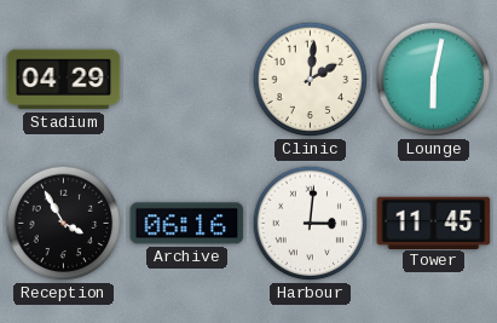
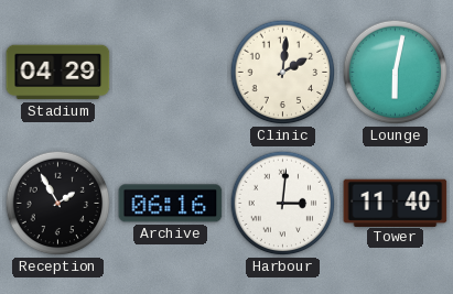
Reception: 3:55 -> 1:55
Tower: 11:45 -> 11:40
